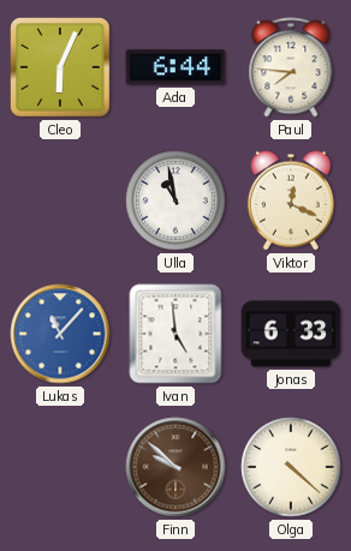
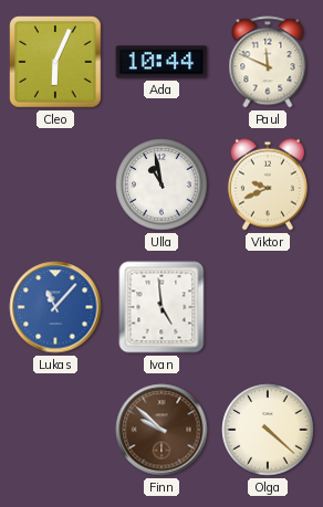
Ada: 6:44 -> 10:44
Paul: 7:46 -> 11:49
Viktor: 12:19 -> 9:41
Jonas: 6:33 -> none
